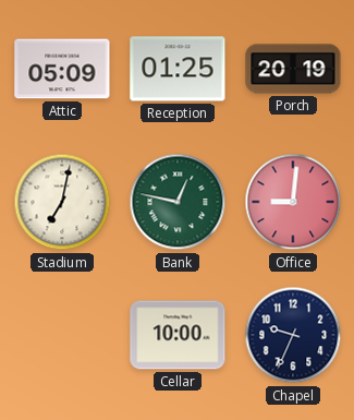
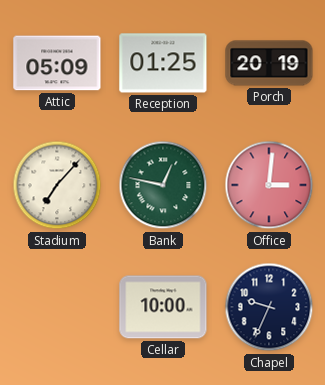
Stadium: 7:02 -> 7:07
Office: 9:01 -> 3:01
